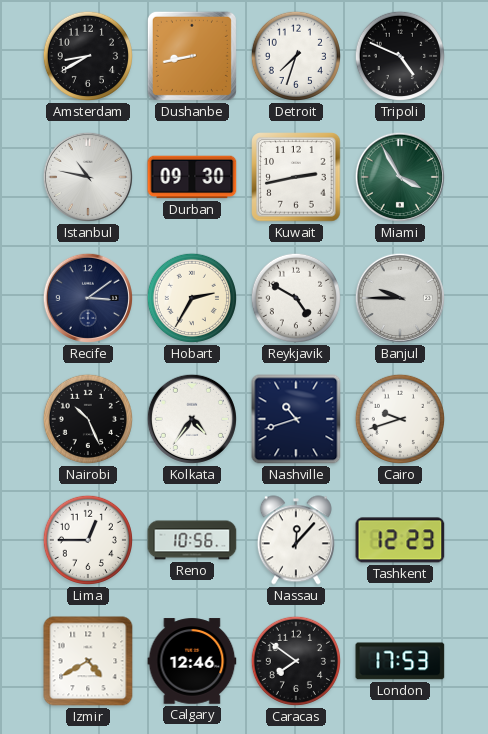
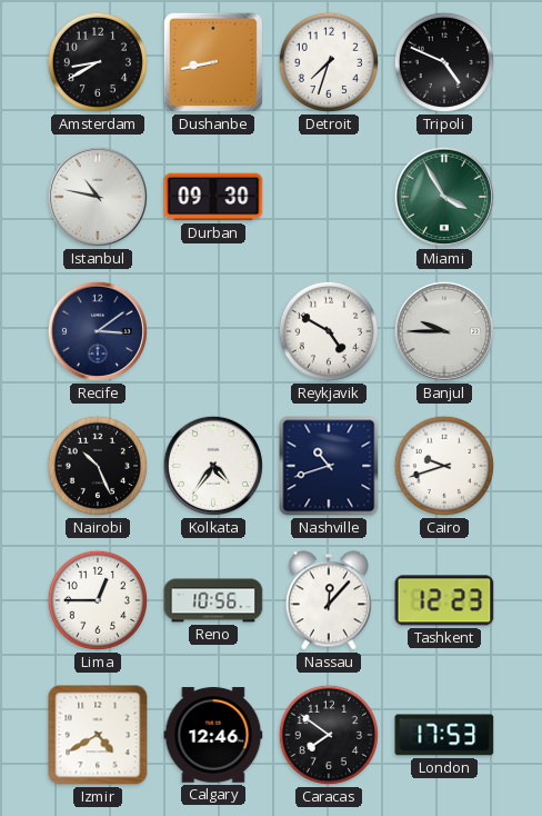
Kuwait: 2:43 -> none
Hobart: 2:35 -> none
